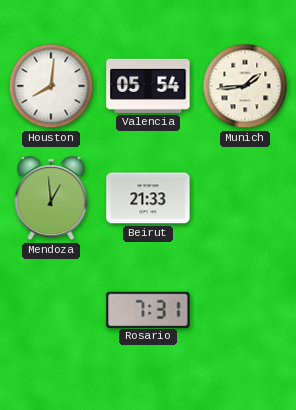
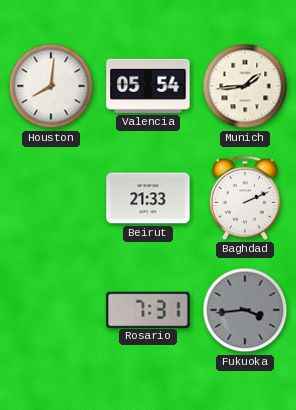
Mendoza: 12:59 -> none
Baghdad: none -> 2:11
Fukuoka: none -> 3:44
